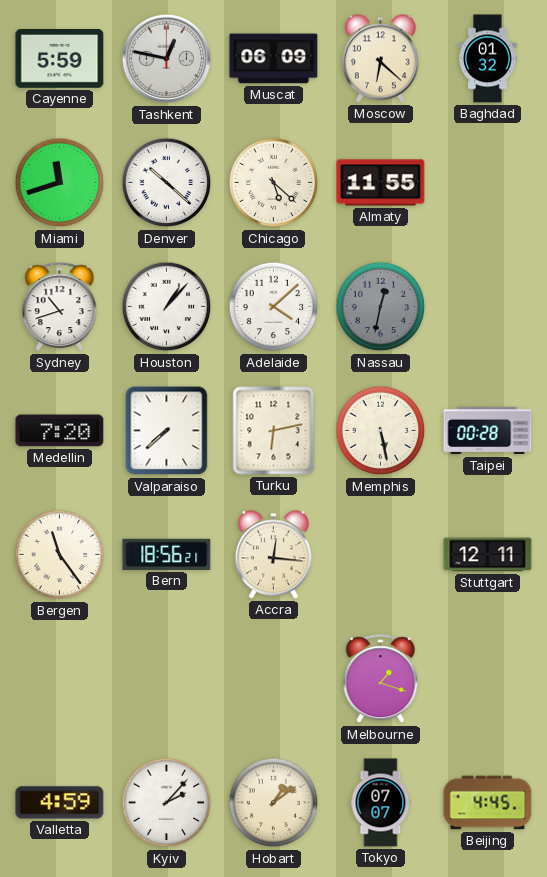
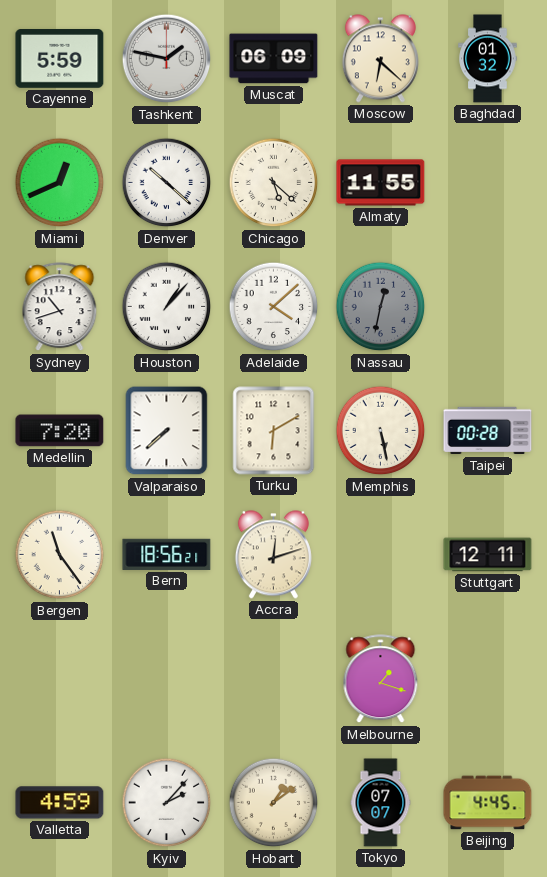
Tashkent: 12:47 -> 1:47
Miami: 11:42 -> 12:41
Turku: 6:13 -> 6:10
Accra: 12:16 -> 12:12
